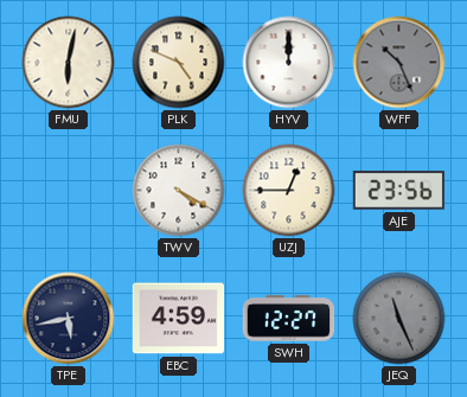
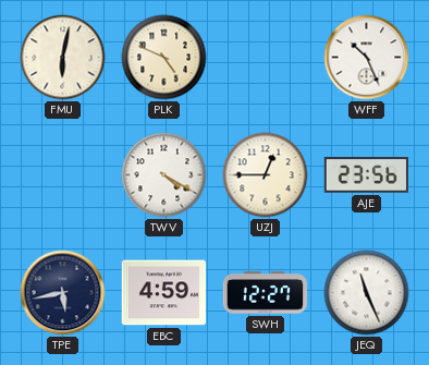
HYV: 12:00 -> none
WFF dial: grey -> white
JEQ dial: grey -> white
